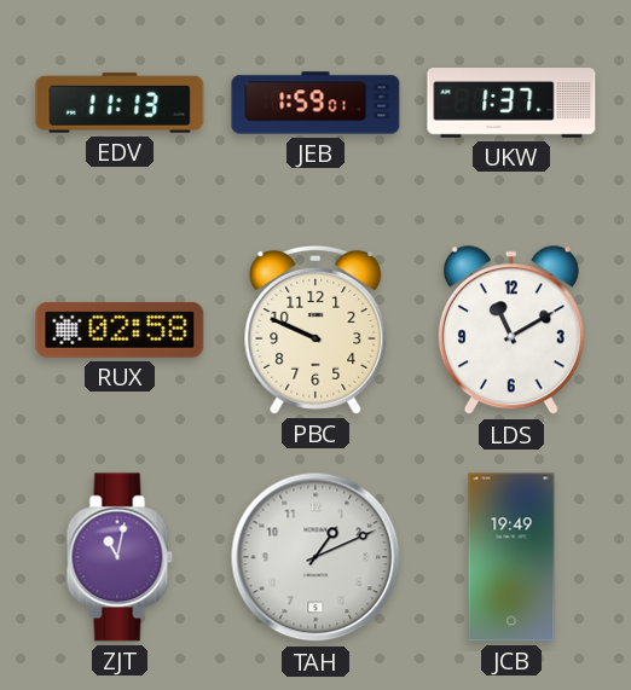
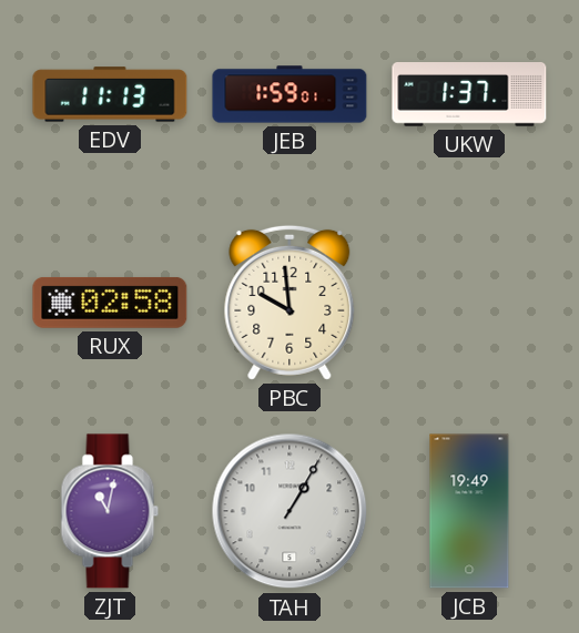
PBC: 9:49 -> 9:59
LDS: 11:10 -> none
TAH: 1:11 -> 1:05
